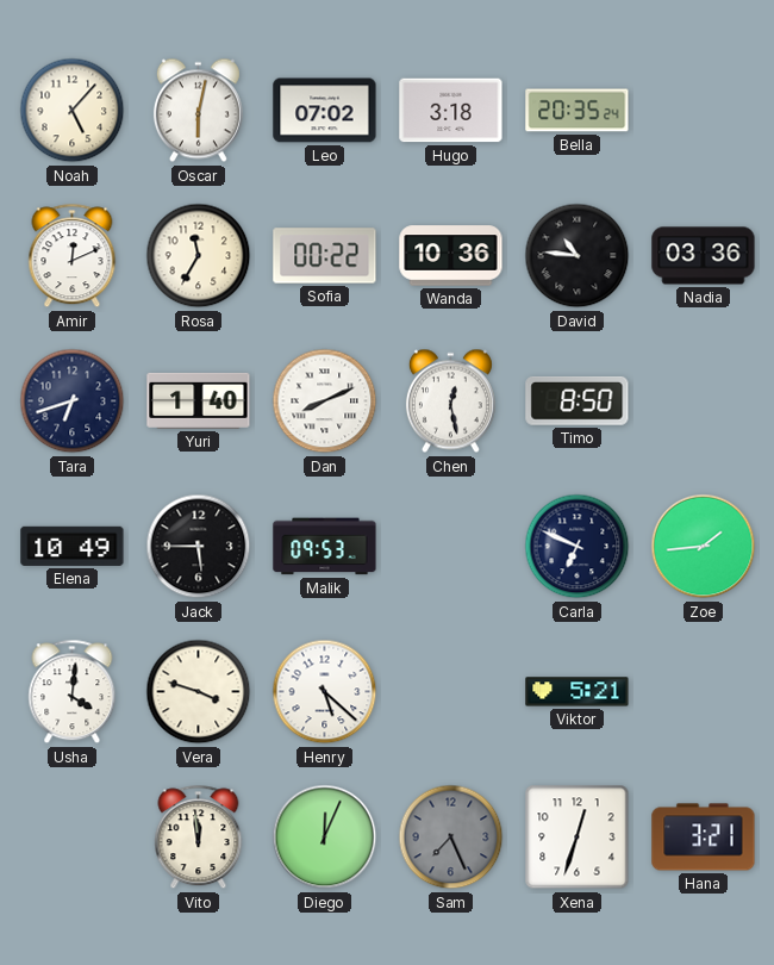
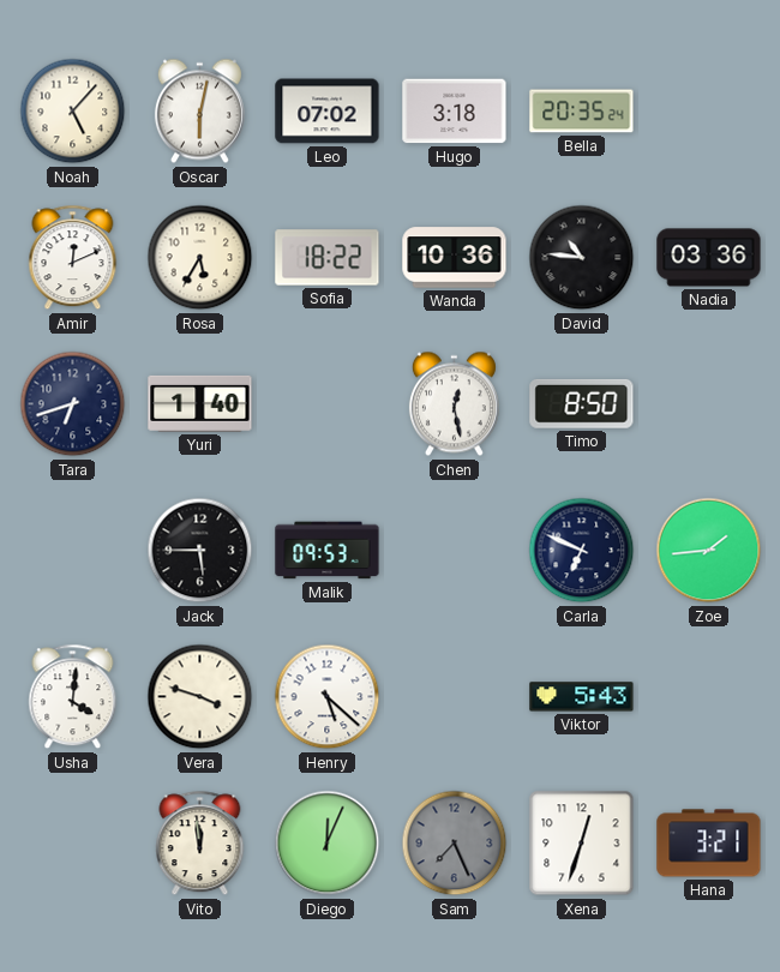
Rosa: 11:35 -> 5:35
Sofia: 00:22 -> 18:22
Dan: 8:11 -> none
Elena: 10:49 -> none
Viktor: 5:21 -> 5:43
